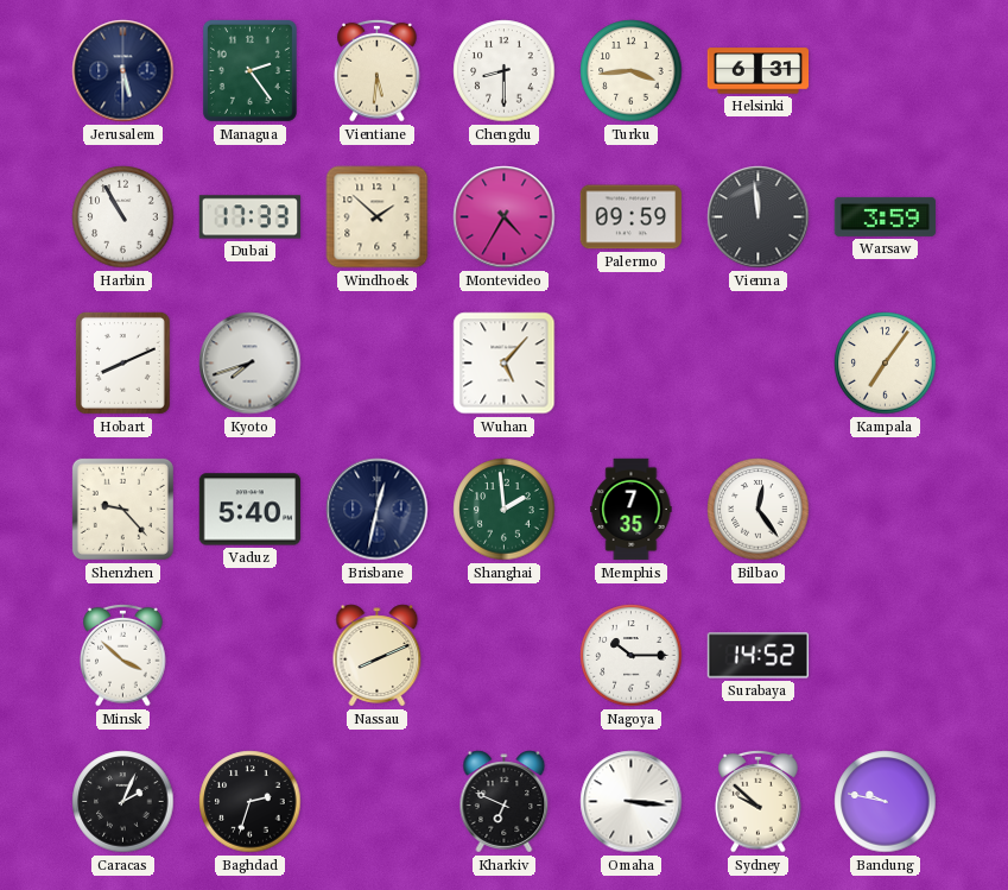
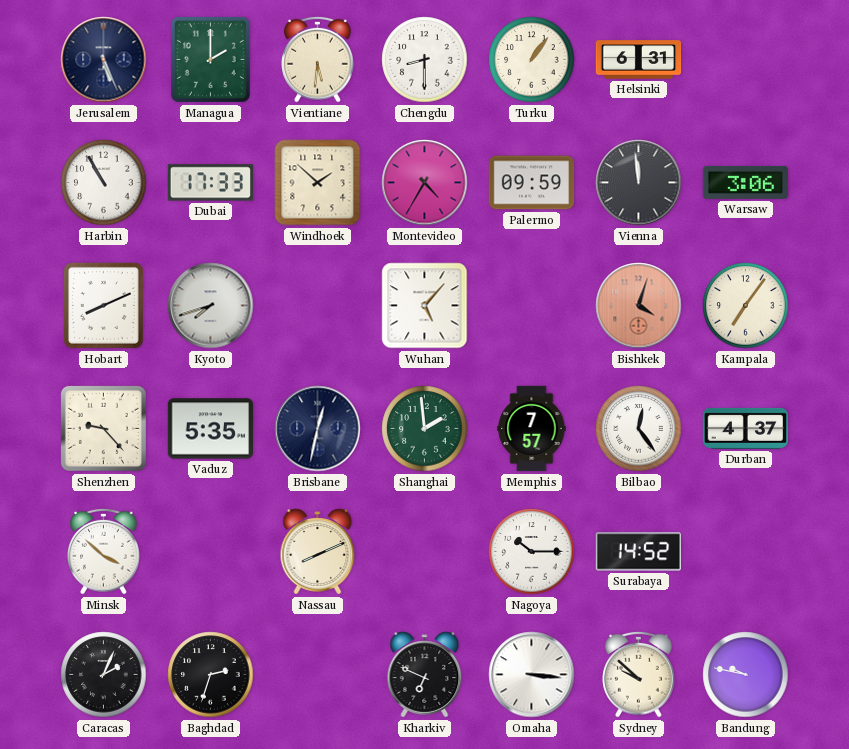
Jerusalem: 5:30 -> 5:26
Managua: 2:24 -> 2:00
Turku: 3:44 -> 1:06
Warsaw: 3:59 -> 3:06
Bishkek: none -> 4:03
Vaduz: 5:40 -> 5:35
Memphis: 7:35 -> 7:57
Durban: none -> 4:37
